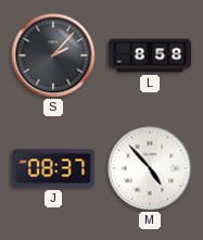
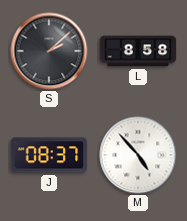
S: 2:07 -> 2:08
